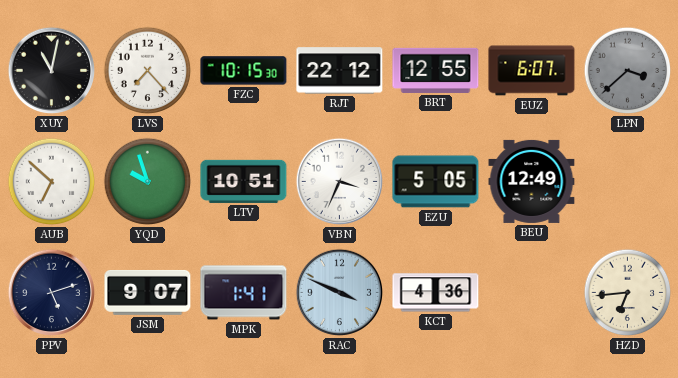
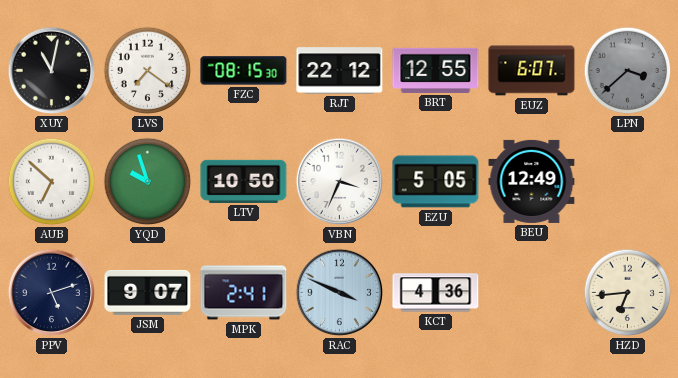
LVS: 7:23 -> 7:21
FZC: 10:15 -> 08:15
LTV: 10:51 -> 10:50
MPK: 1:41 -> 2:41
